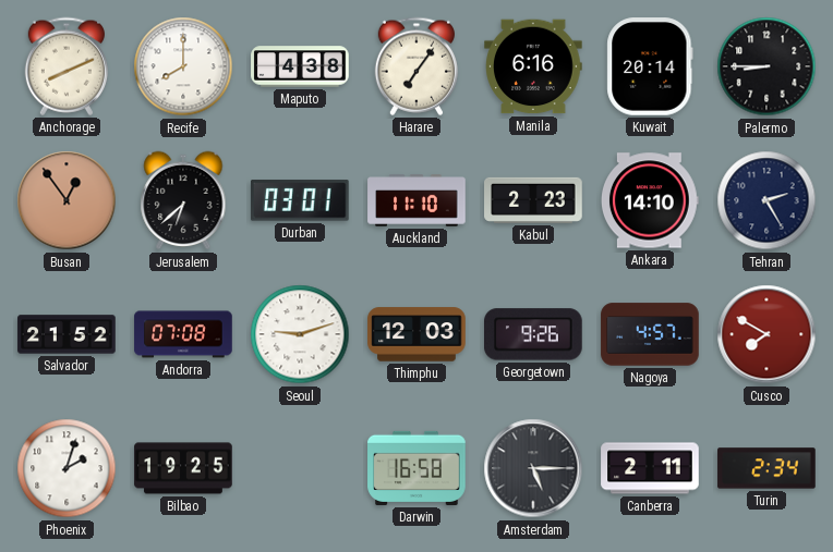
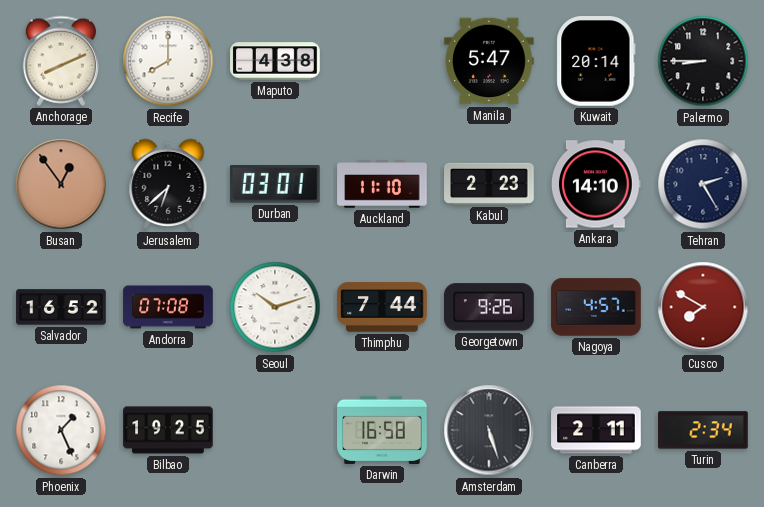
Harare: 7:06 -> none
Manila: 6:16 -> 5:47
Salvador: 21:52 -> 16:52
Seoul: 9:12 -> 10:12
Thimphu: 12:03 -> 7:44
Phoenix: 2:03 -> 1:26
Amsterdam: 5:15 -> 5:27
